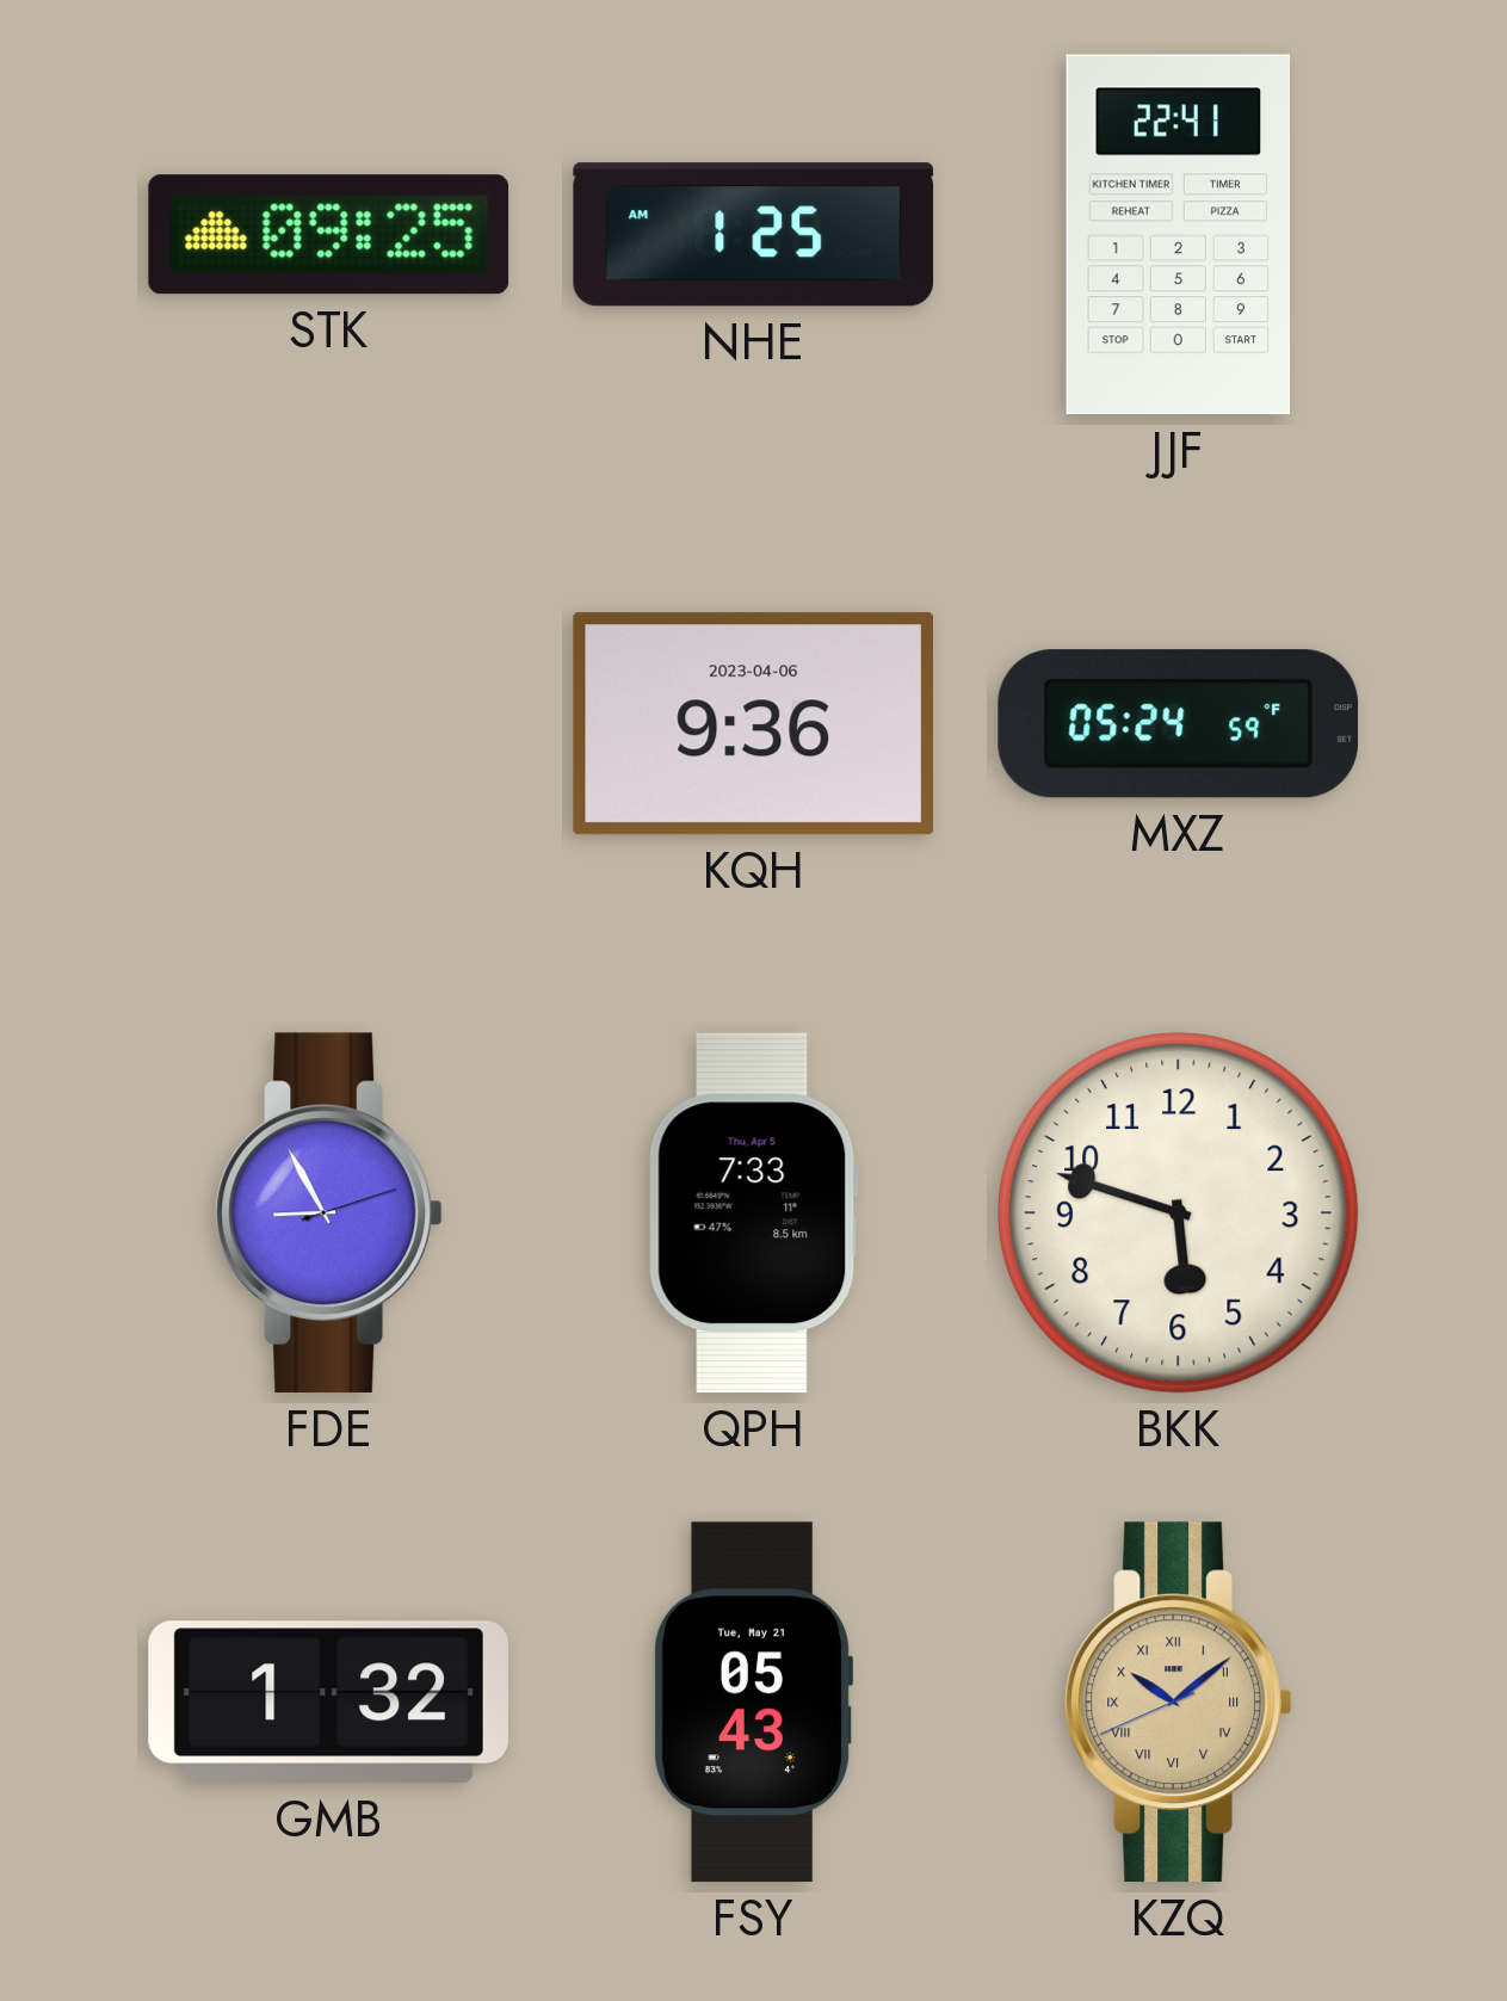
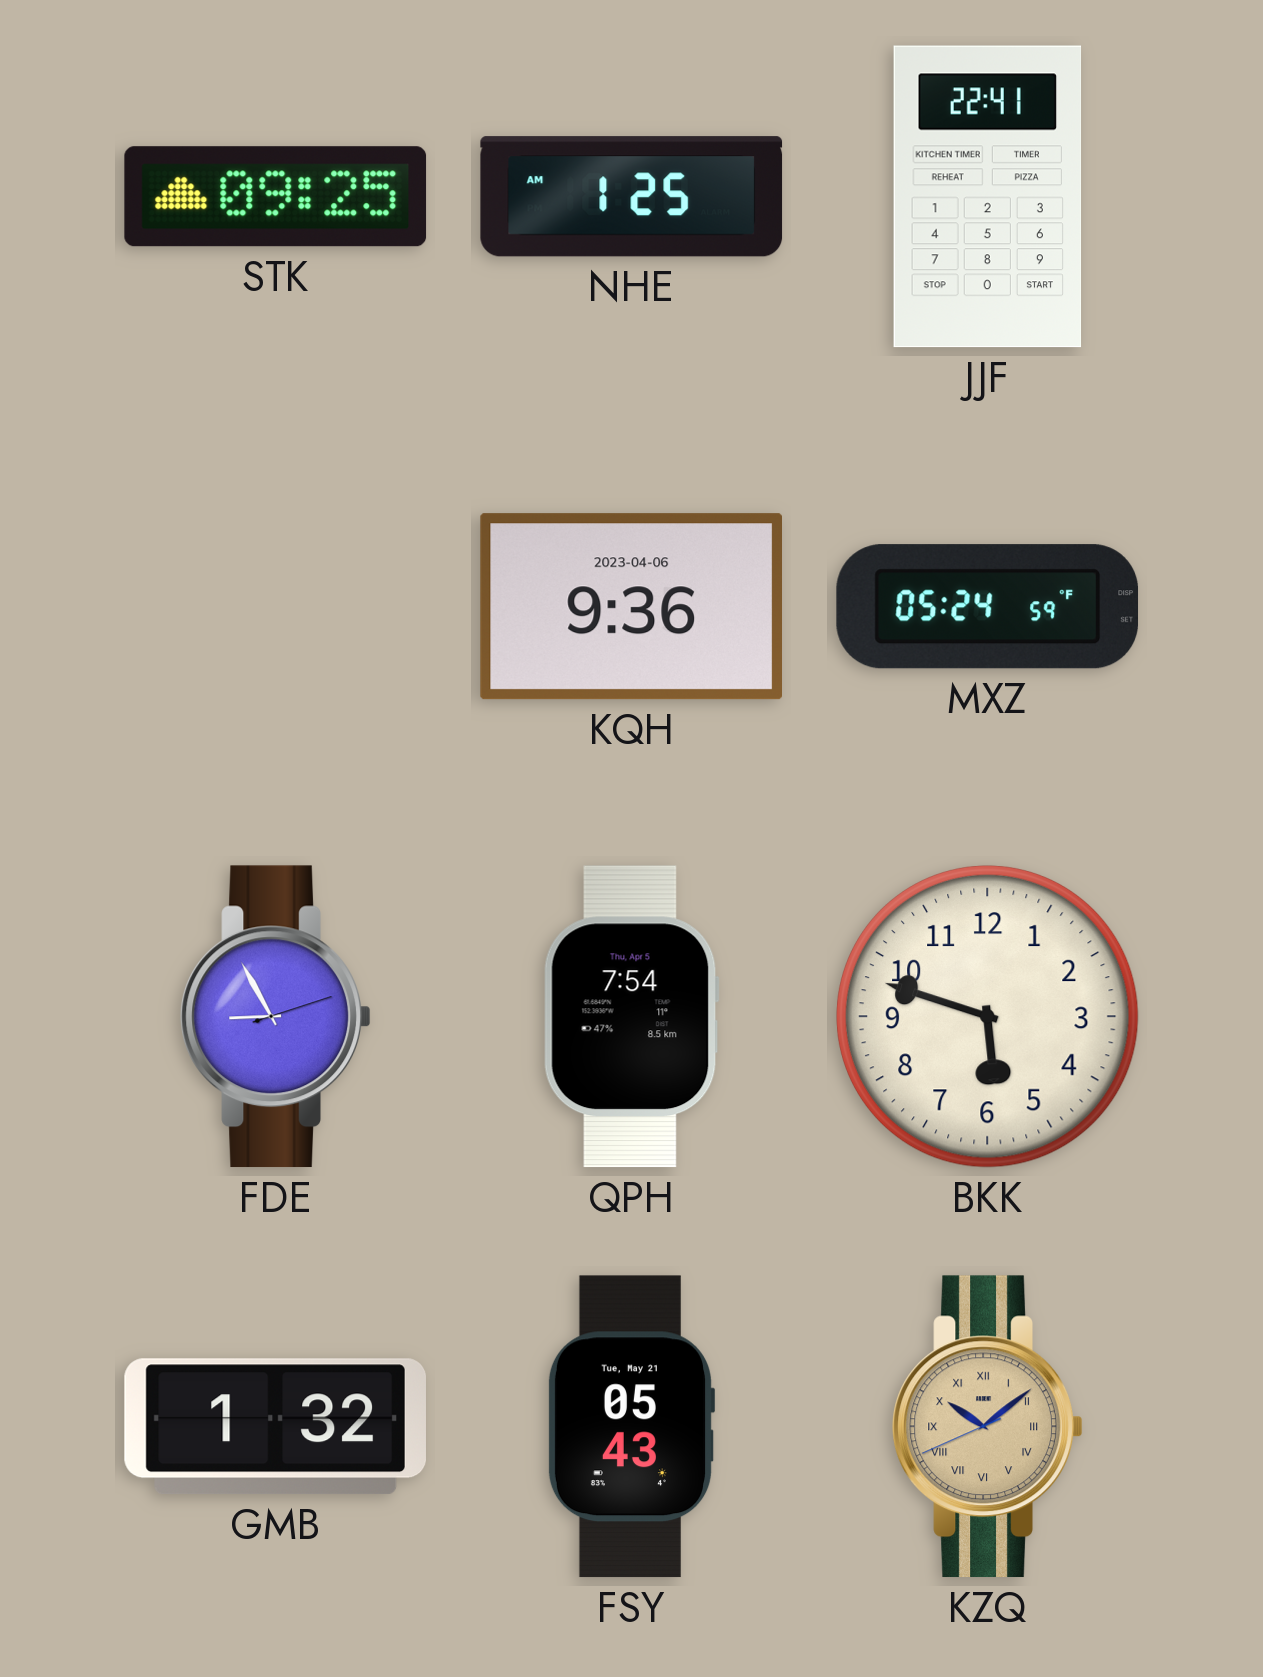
QPH: 7:33 -> 7:54
